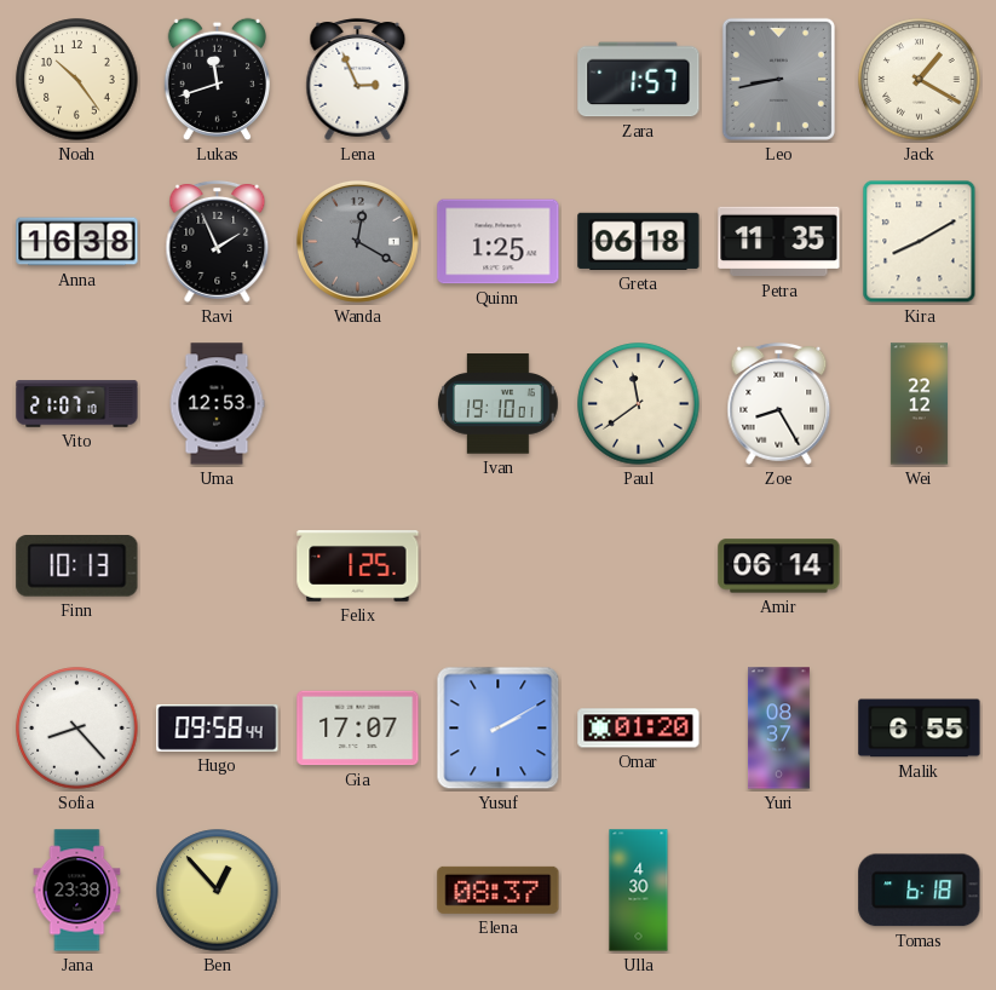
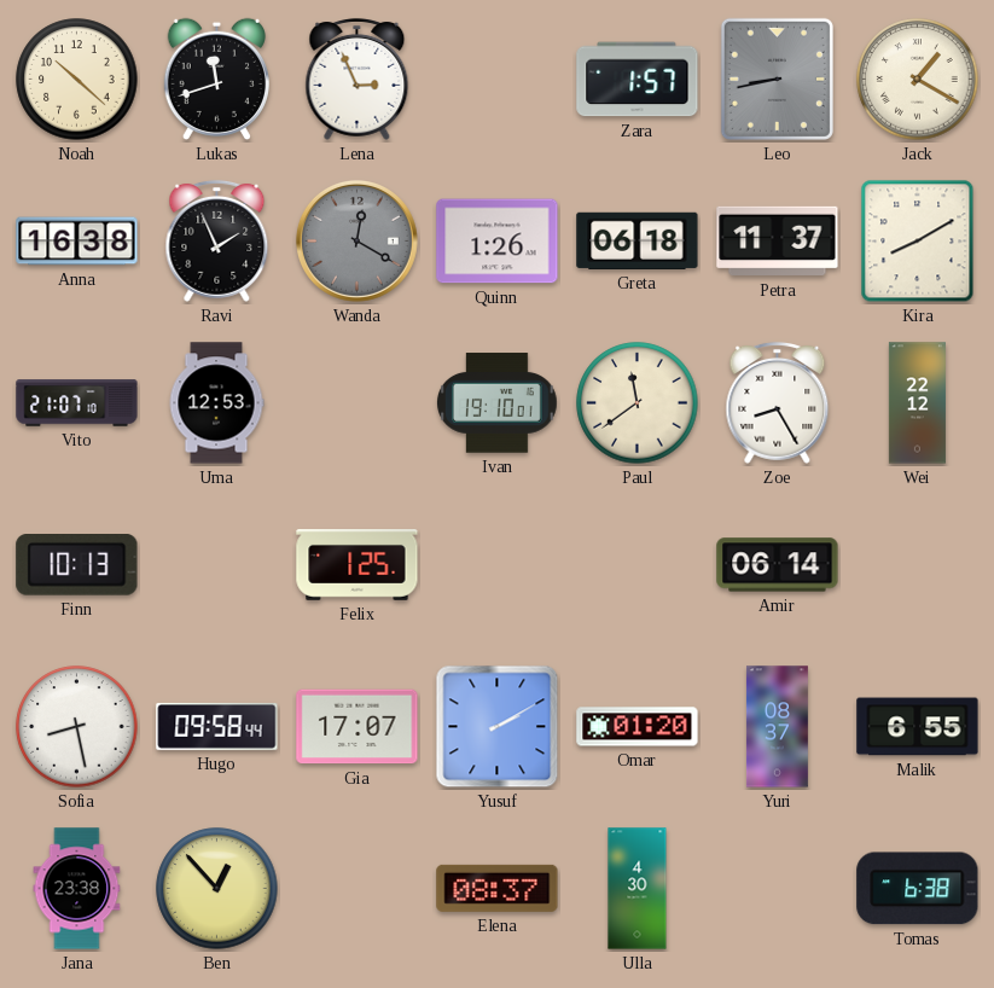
Noah: 10:24 -> 10:22
Quinn: 1:25 -> 1:26
Petra: 11:35 -> 11:37
Sofia: 8:23 -> 8:28
Tomas: 6:18 -> 6:38
